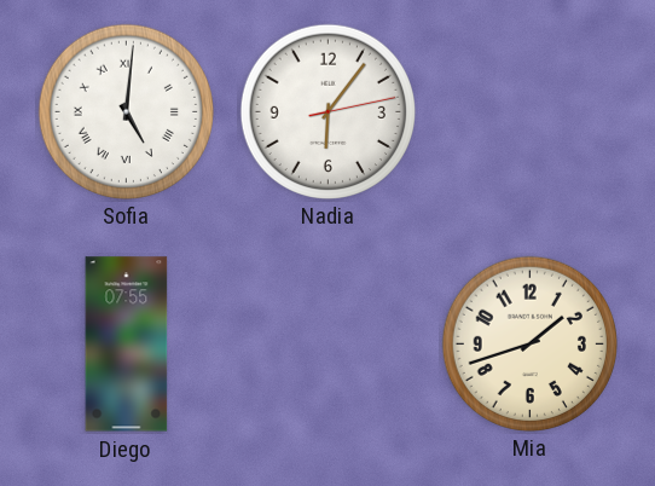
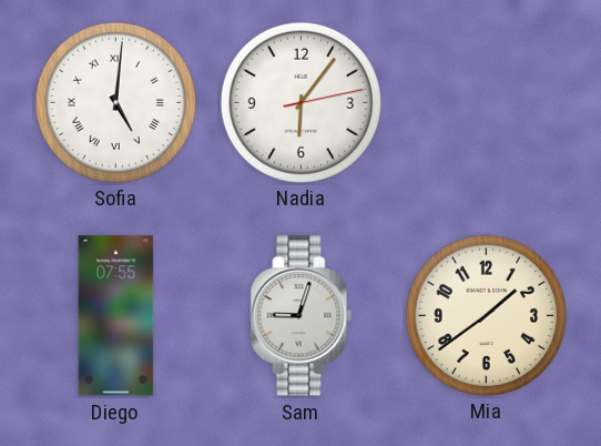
Sam: none -> 9:03
Mia: 1:42 -> 1:39
